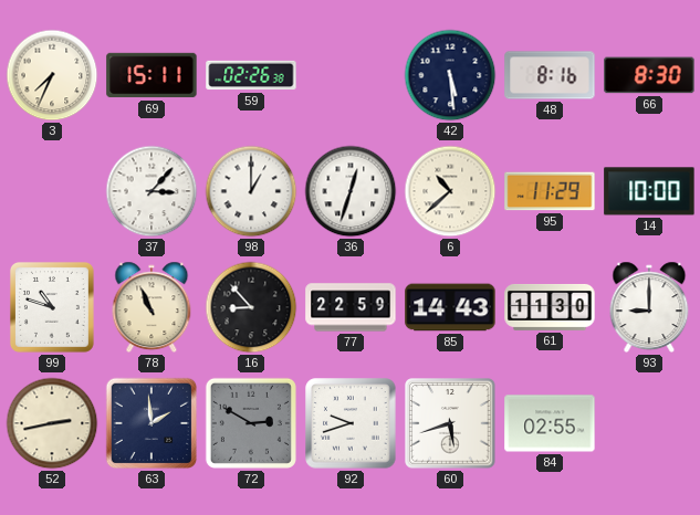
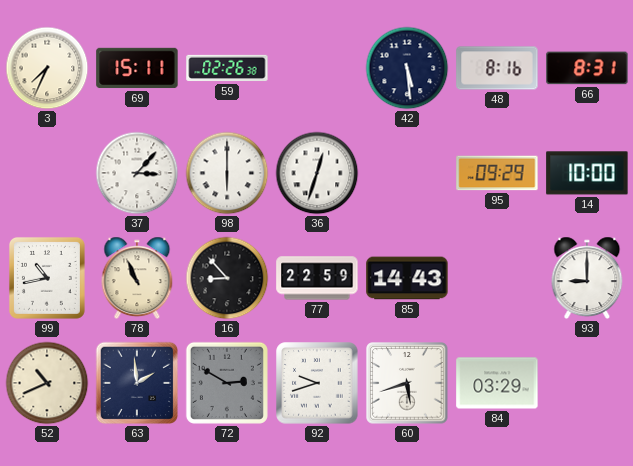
66: 8:30 -> 8:31
98: 1:00 -> 6:00
6: 10:38 -> none
95: 11:29 -> 09:29
99: 10:48 -> 10:43
61: 11:30 -> none
52: 2:43 -> 10:41
84: 02:55 -> 03:29
